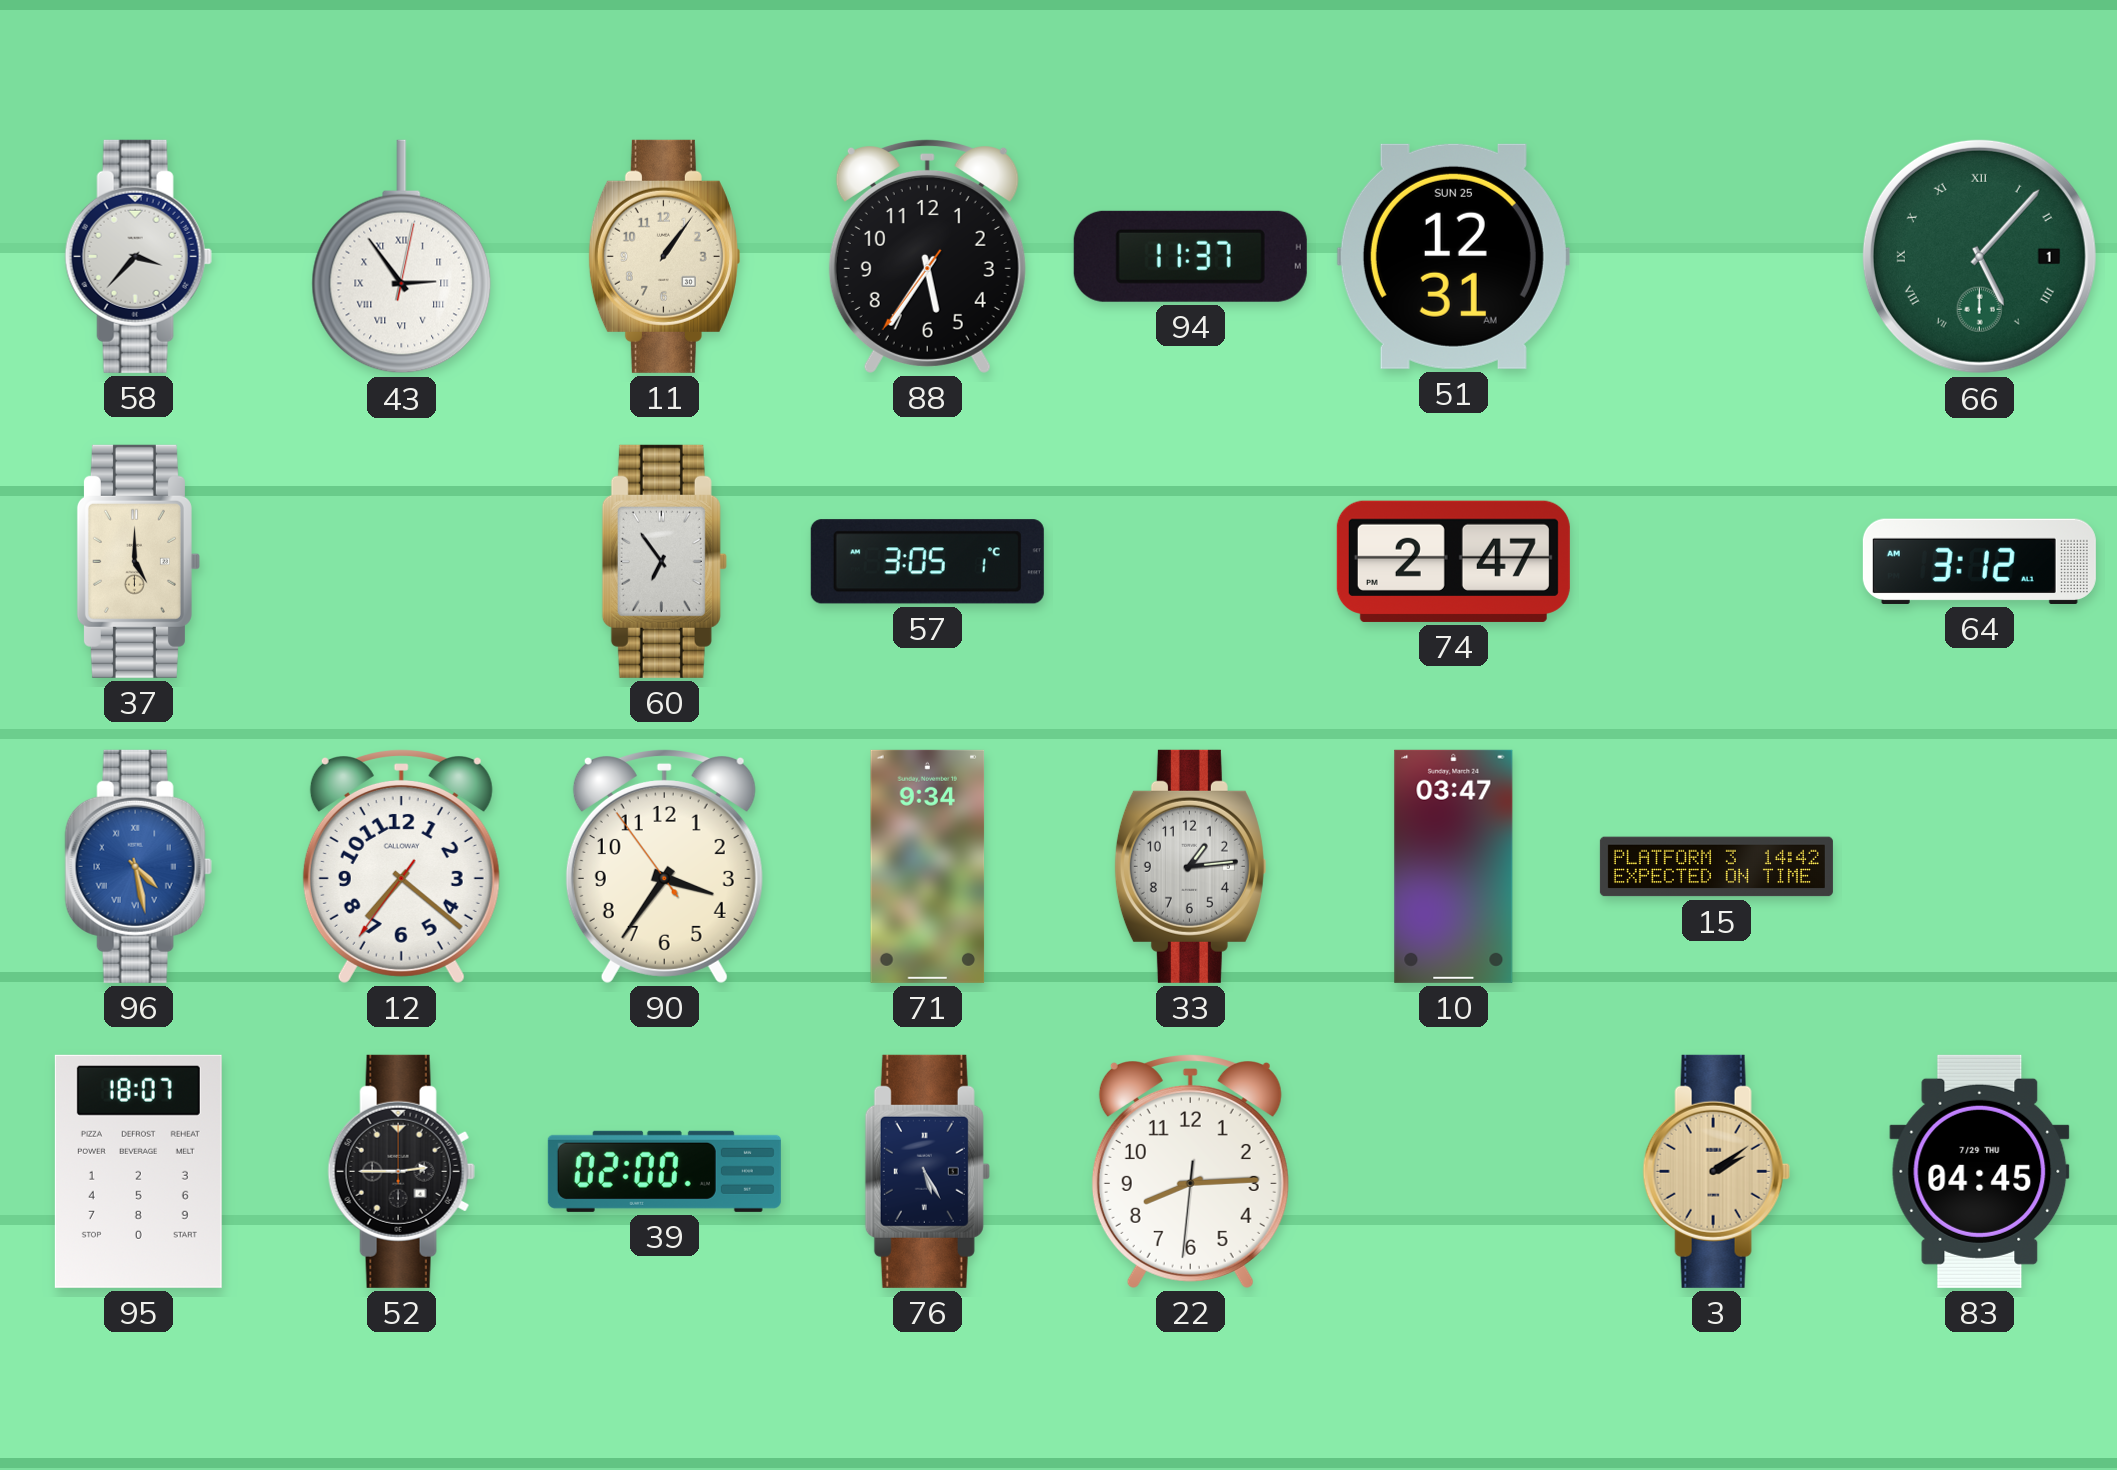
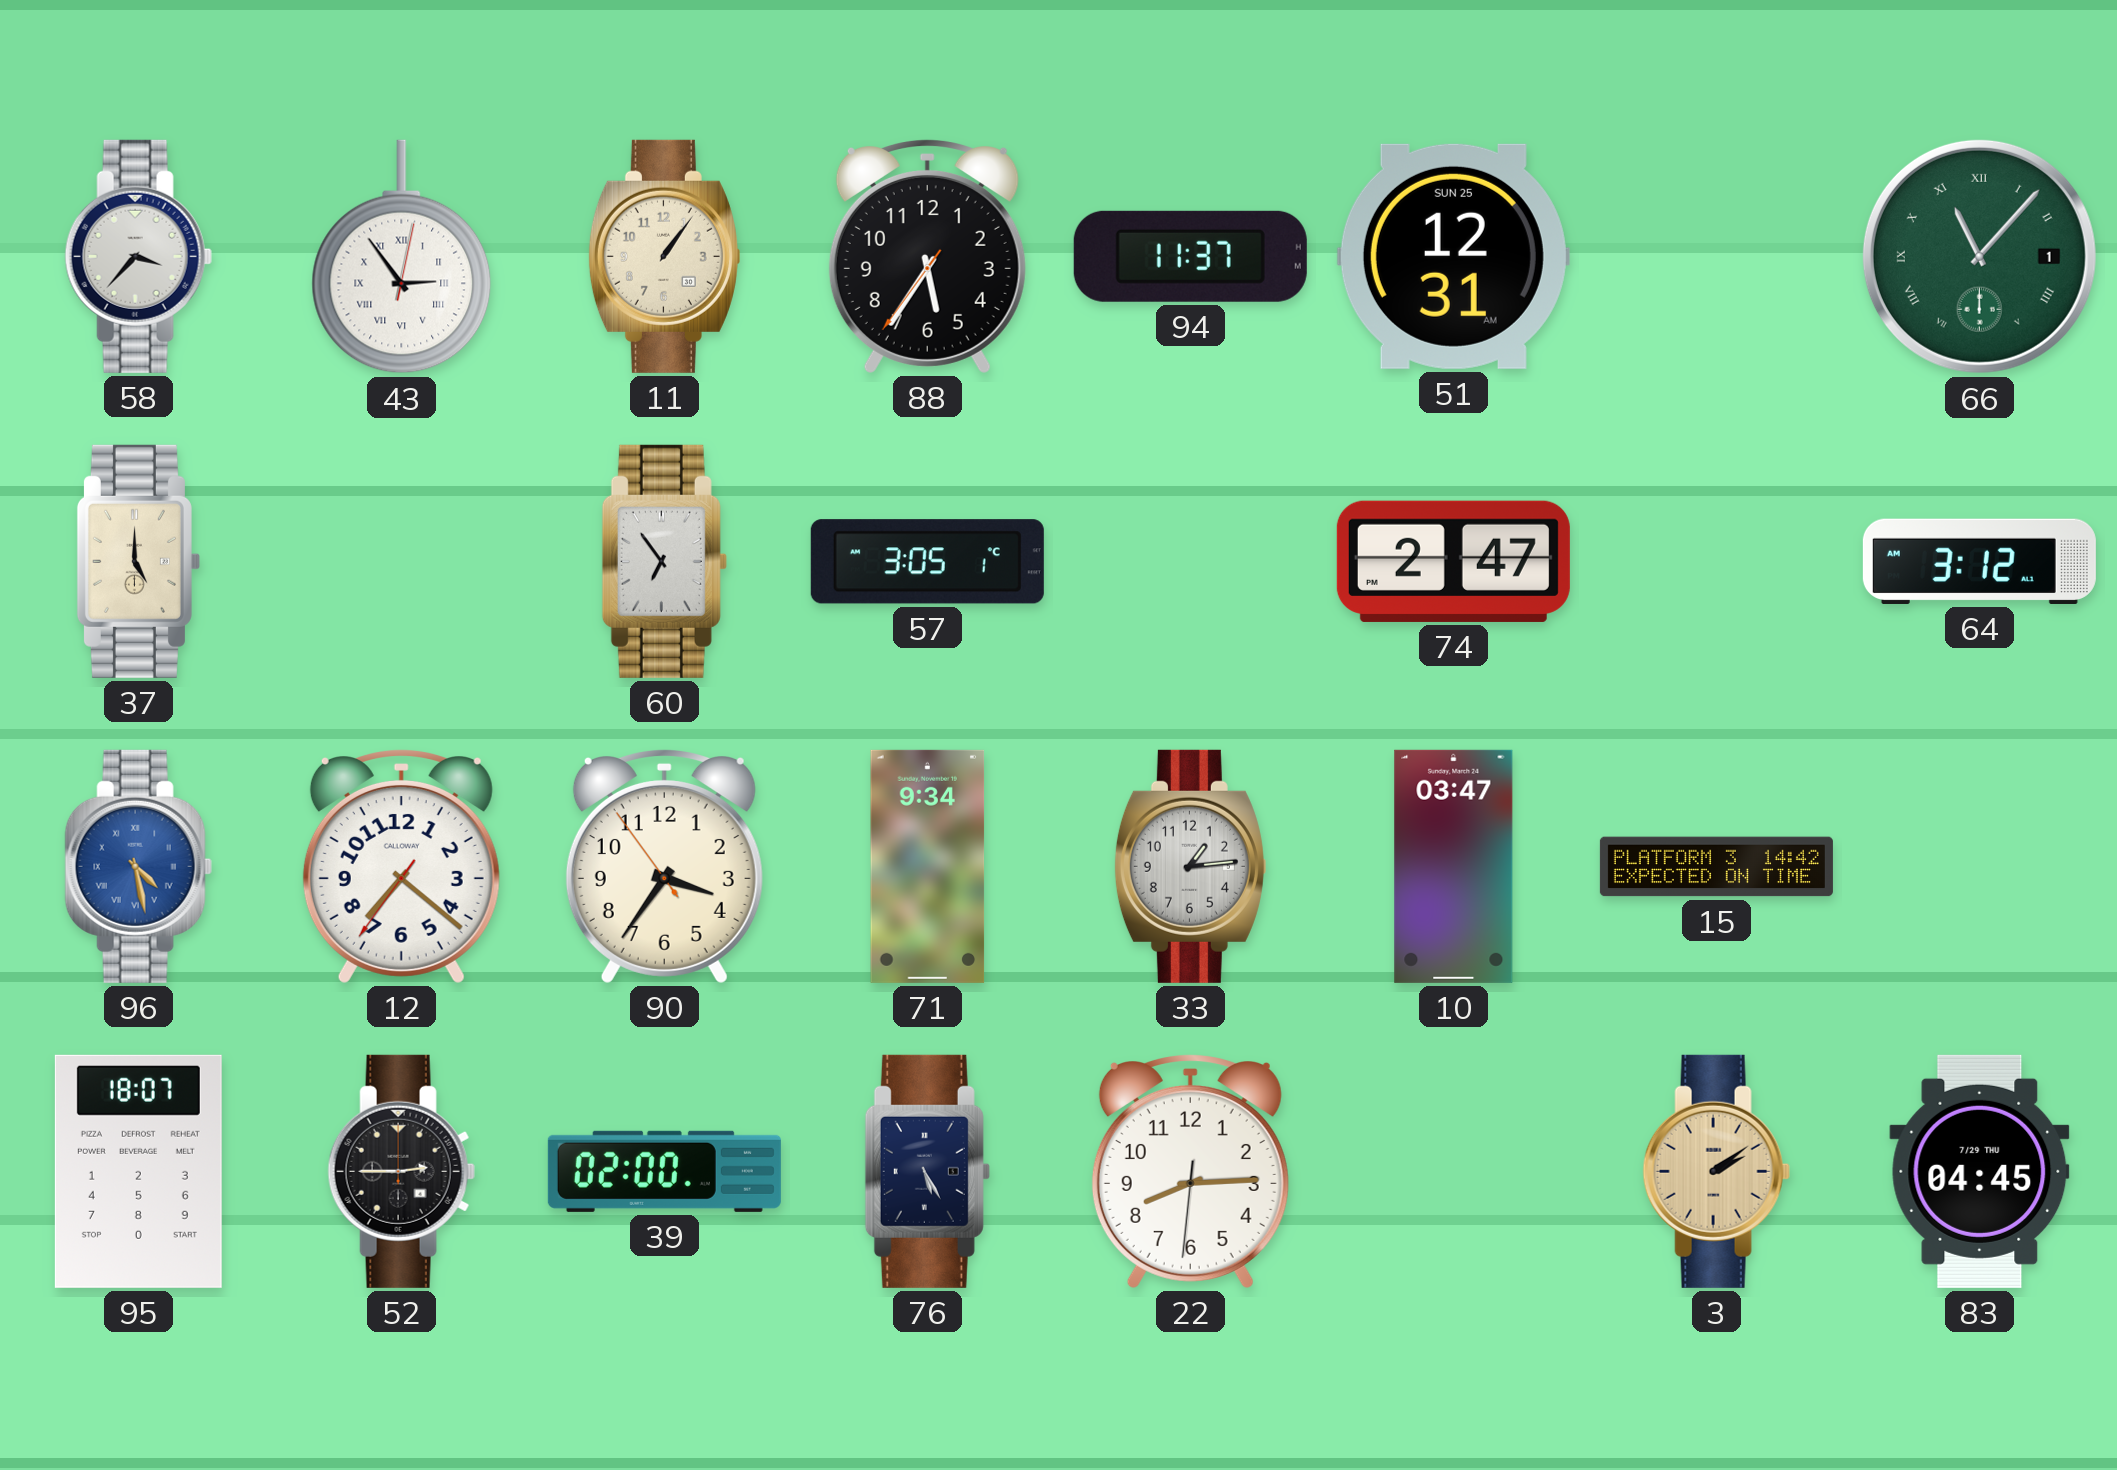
66: 5:07 -> 11:07
